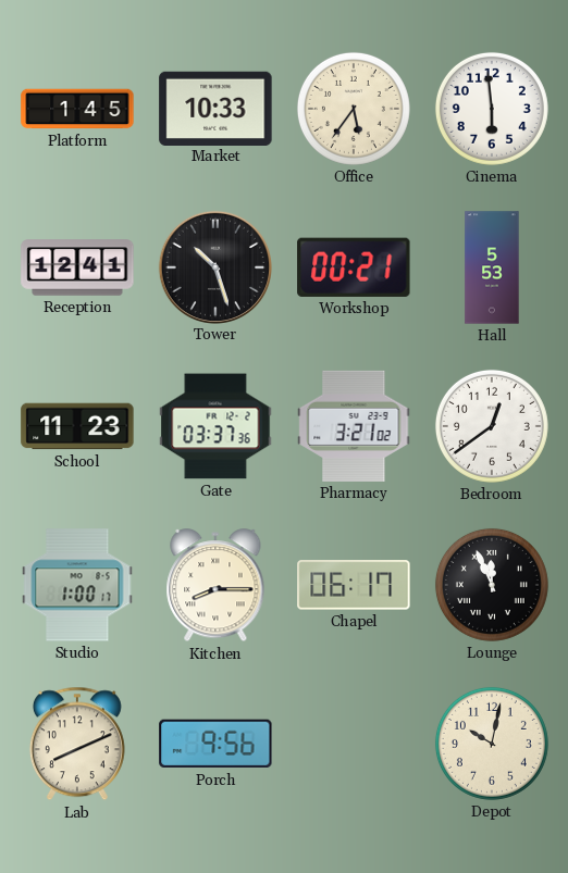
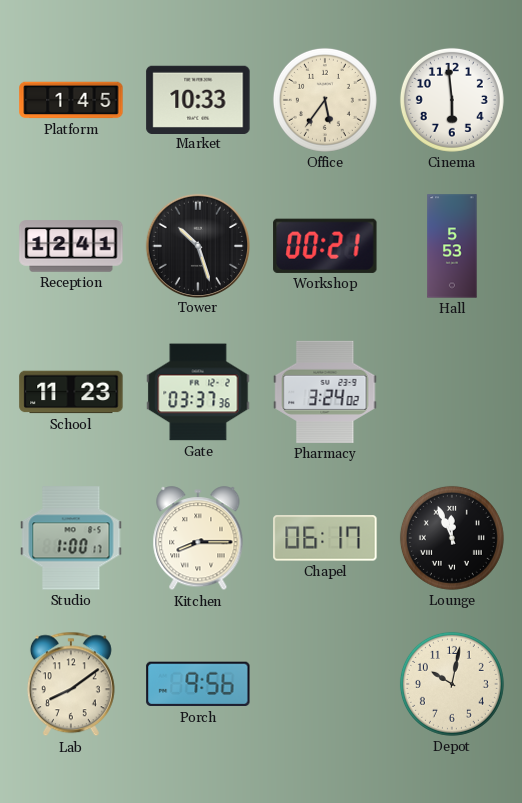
Pharmacy: 3:21 -> 3:24
Bedroom: 12:39 -> none
Lab: 8:11 -> 8:09
